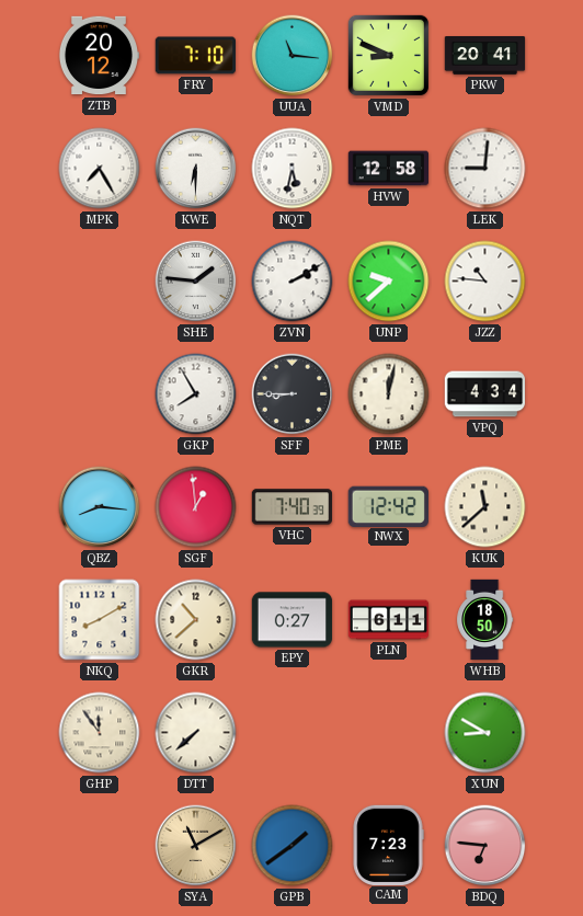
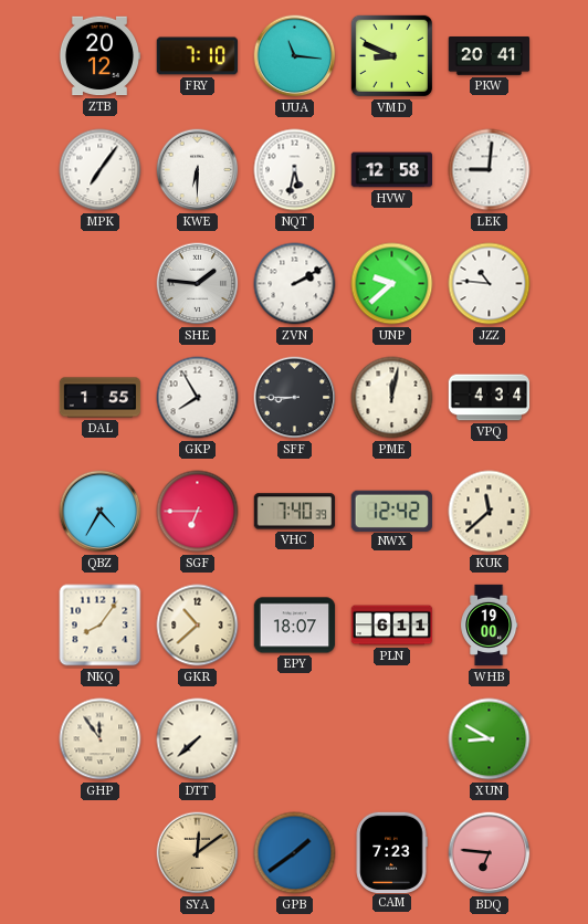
MPK: 7:25 -> 7:06
DAL: none -> 1:55
QBZ: 8:16 -> 4:35
SGF: 12:59 -> 6:45
NKQ: 8:10 -> 8:06
EPY: 0:27 -> 18:07
WHB: 18:50 -> 19:00
SYA: 11:10 -> 12:09
